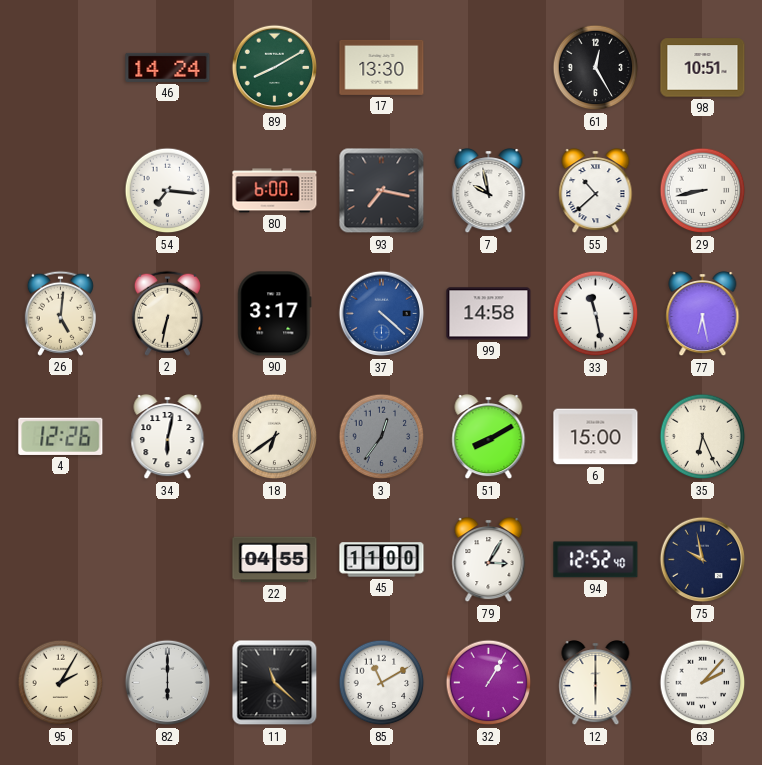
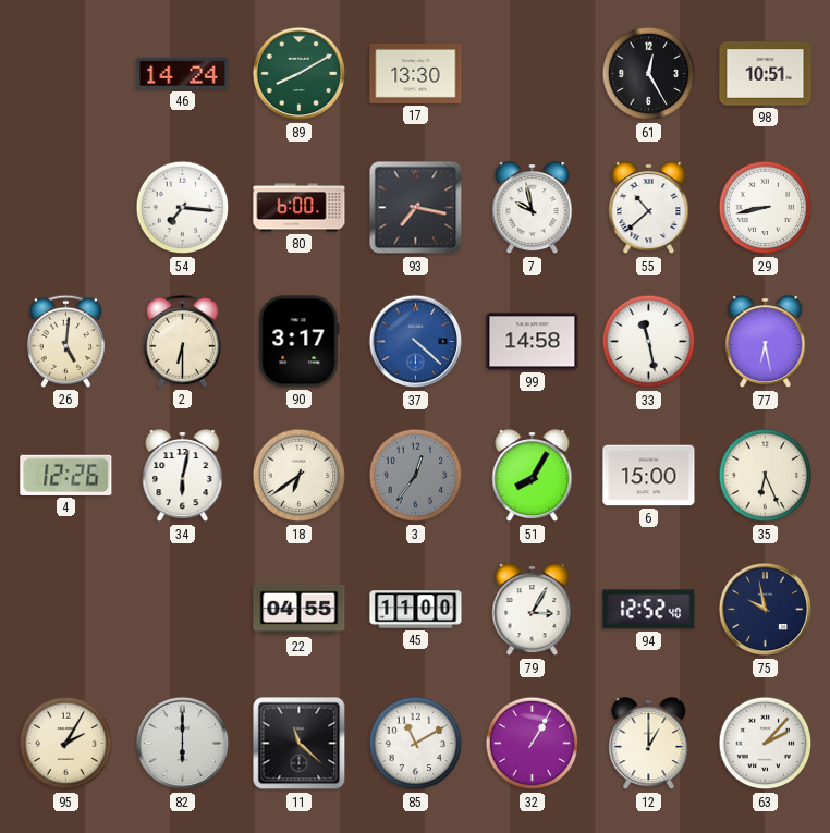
2: 6:32 -> 6:30
51: 8:10 -> 8:05
12: 6:00 -> 1:00
